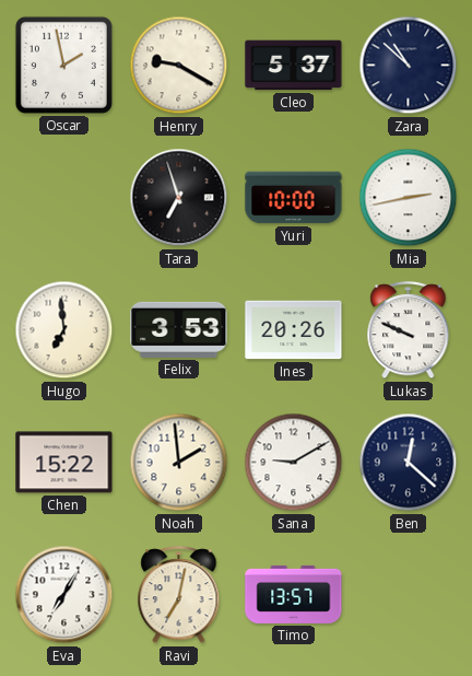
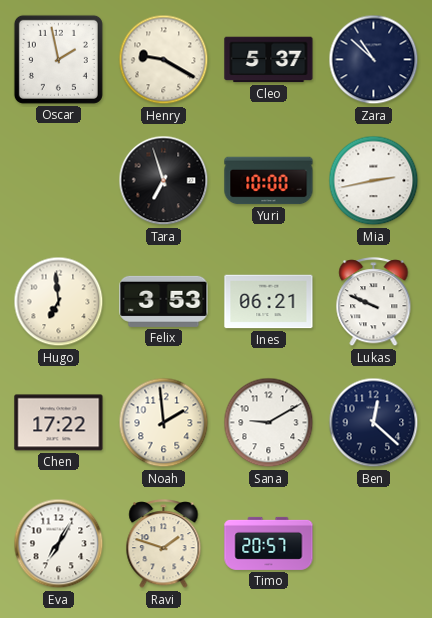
Ines: 20:26 -> 06:21
Chen: 15:22 -> 17:22
Ravi: 7:02 -> 1:48
Timo: 13:57 -> 20:57
